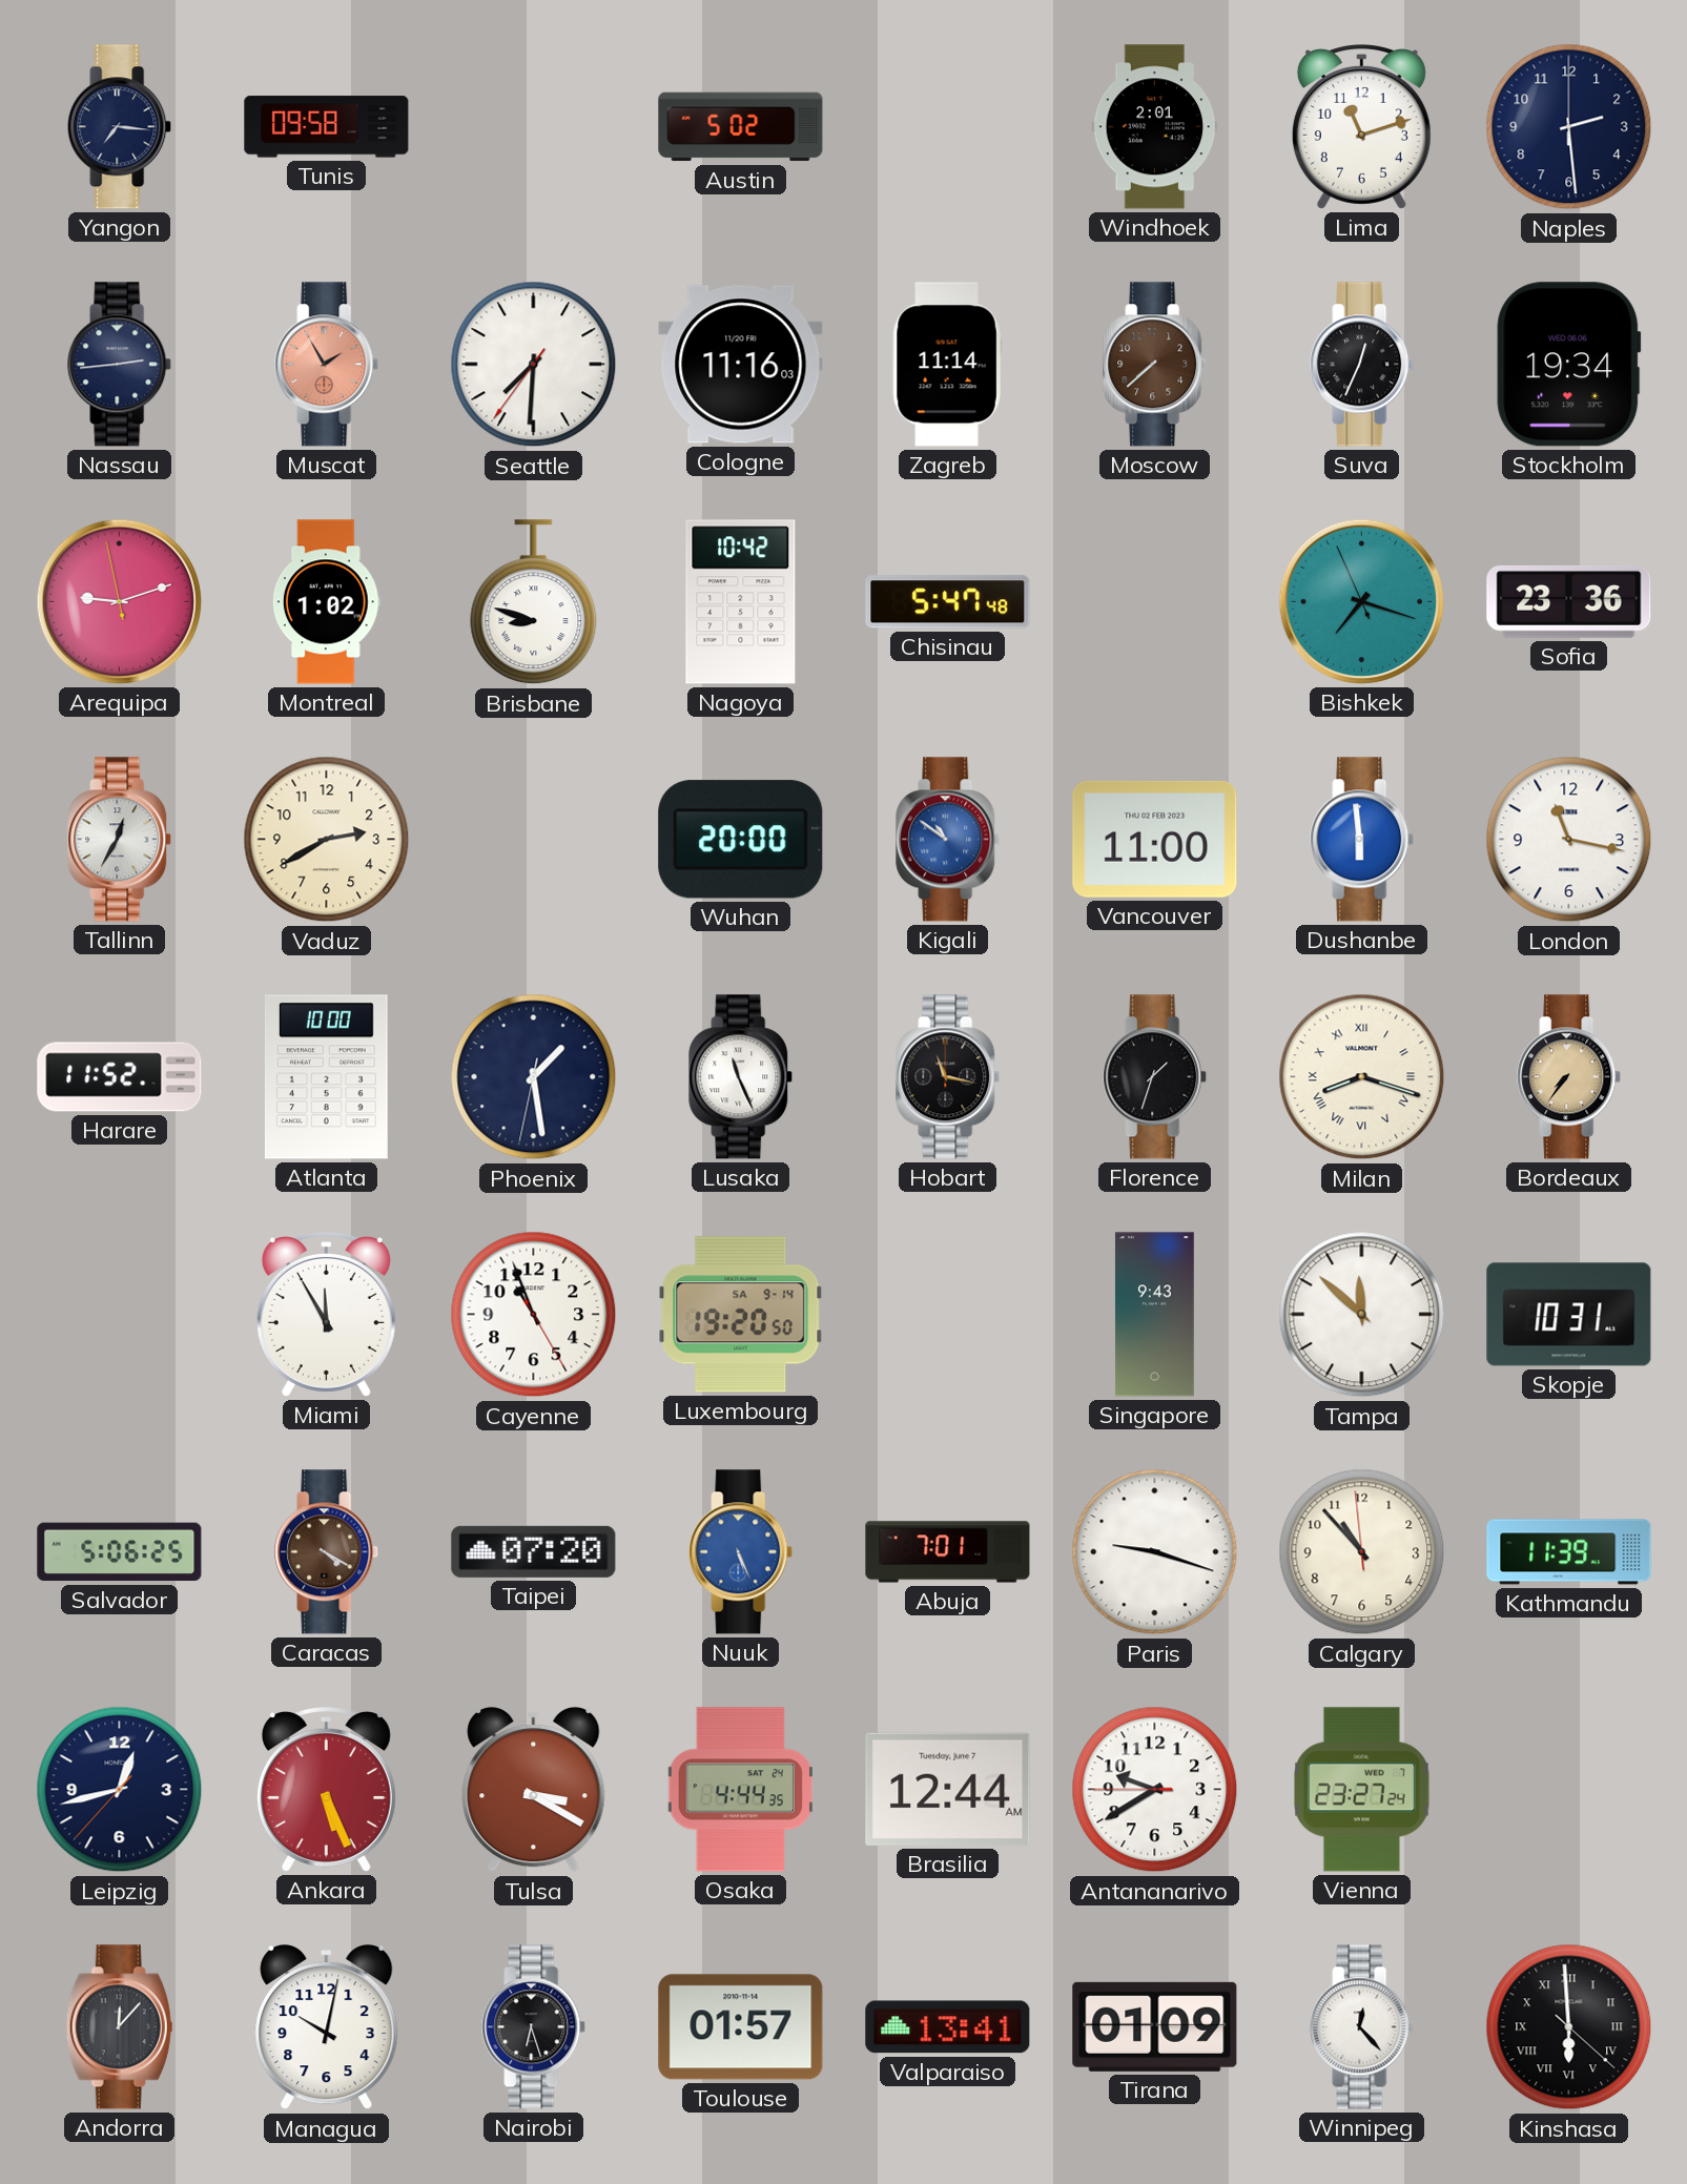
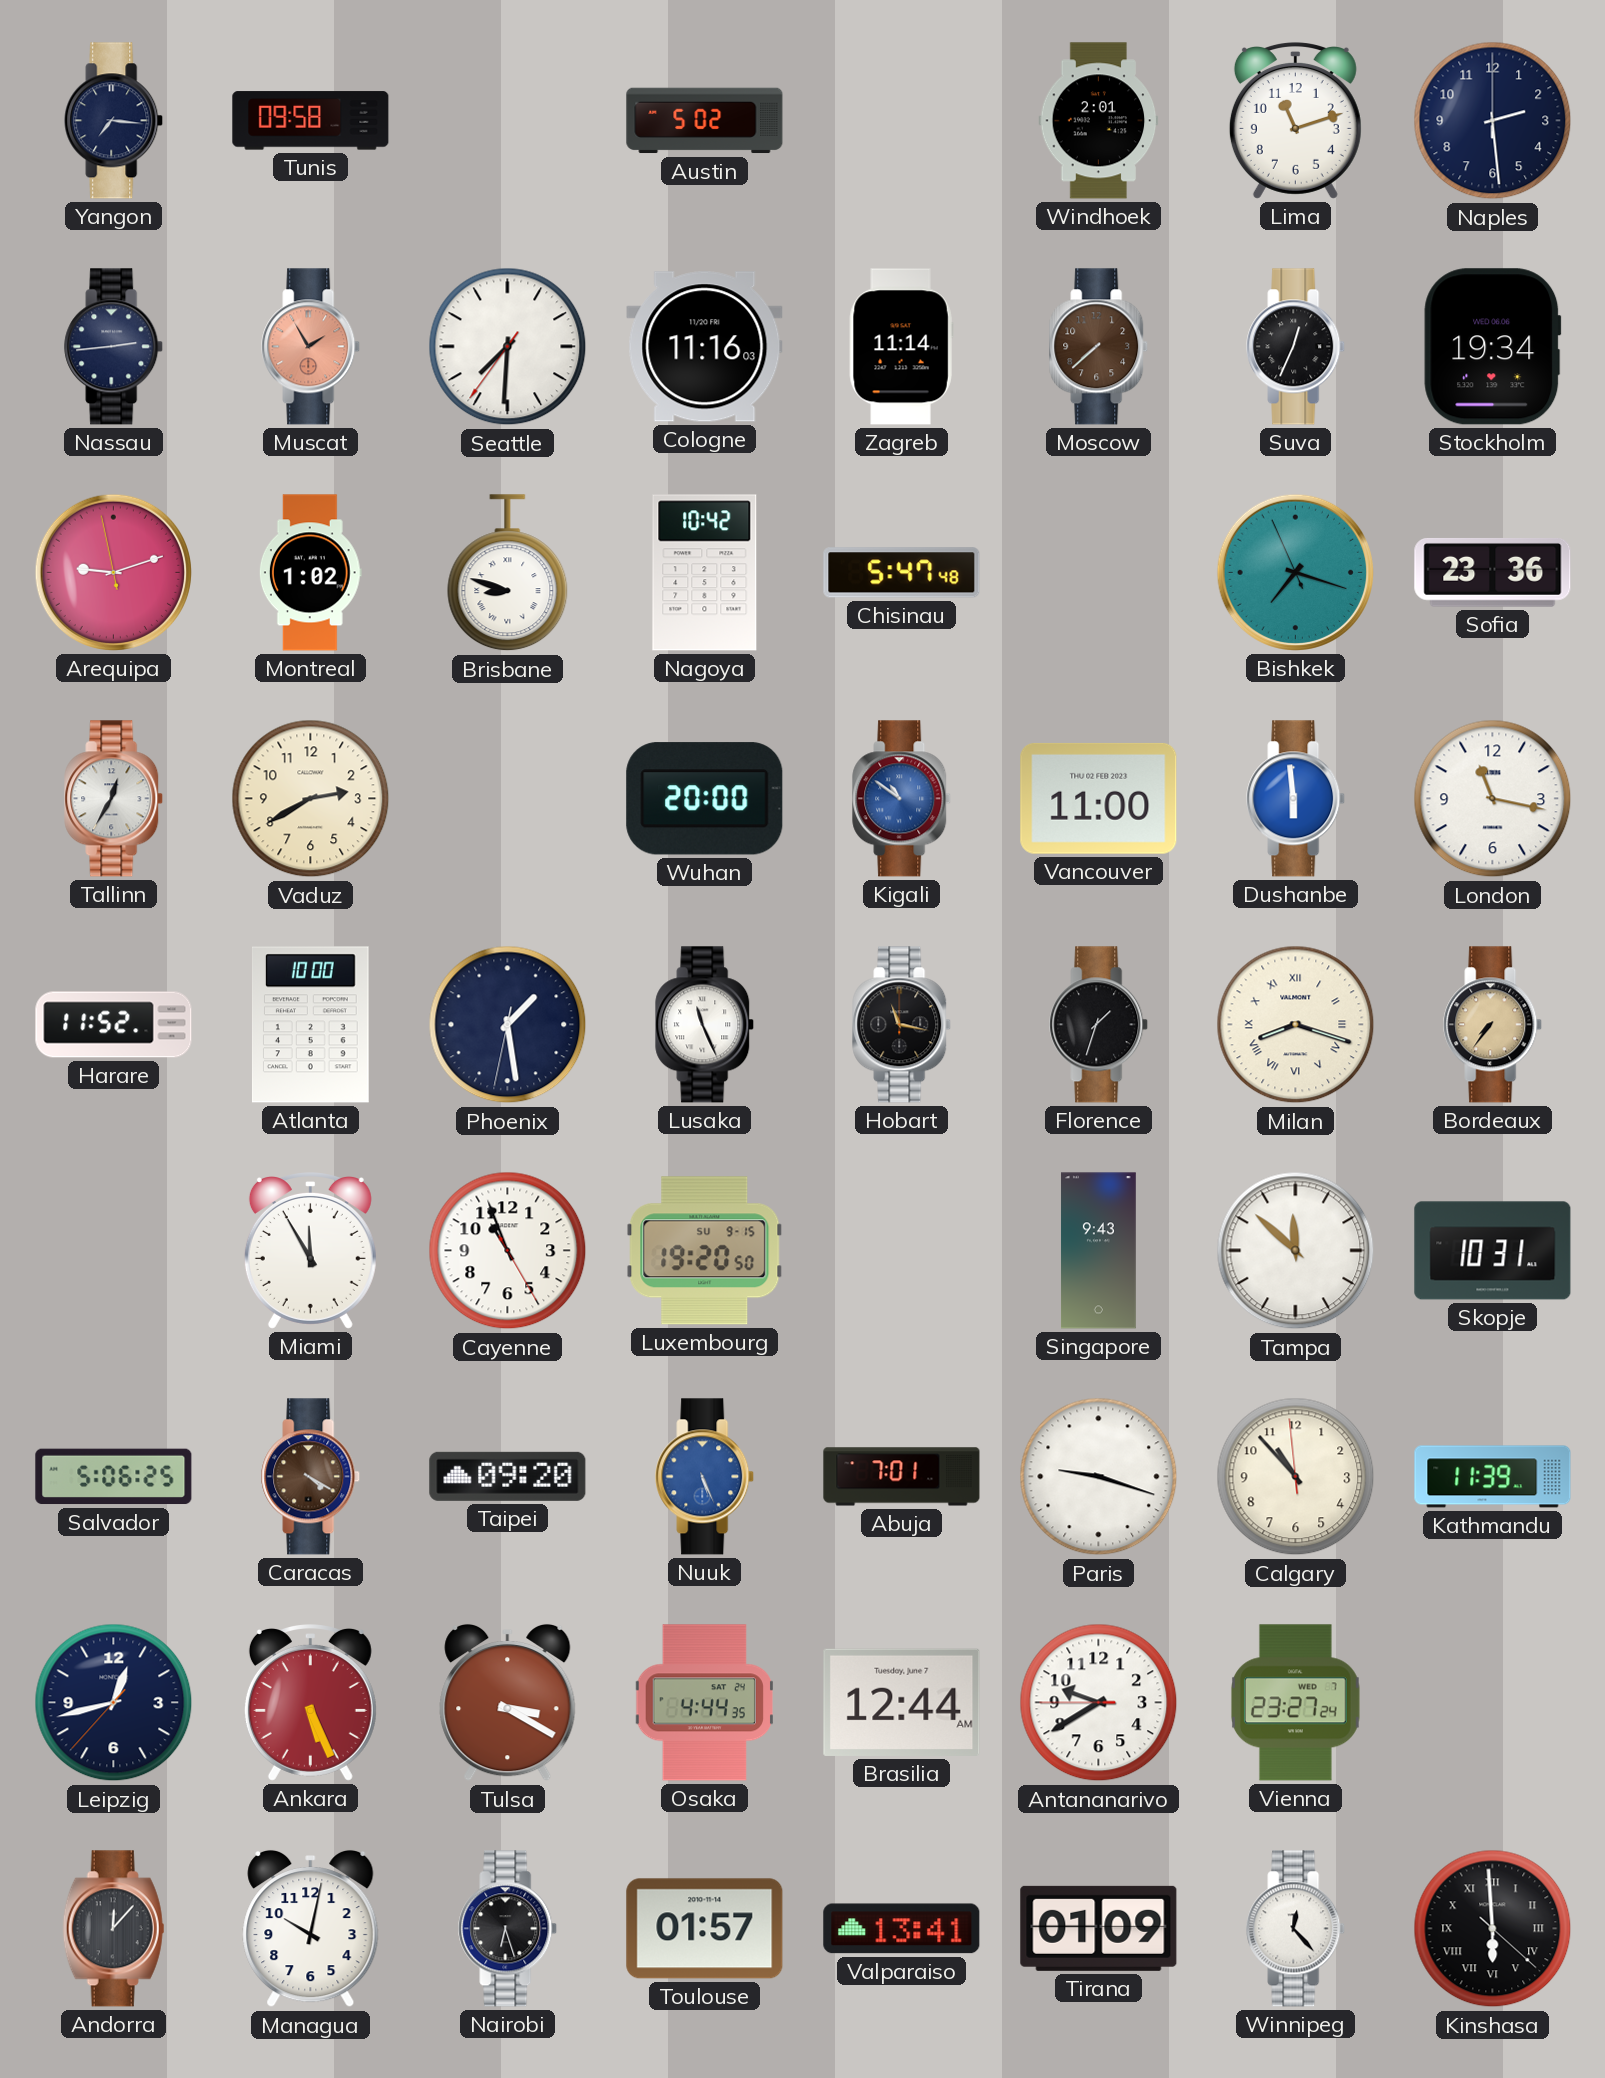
Luxembourg date: SA 9-14 -> SU 9-15
Taipei: 07:20 -> 09:20
